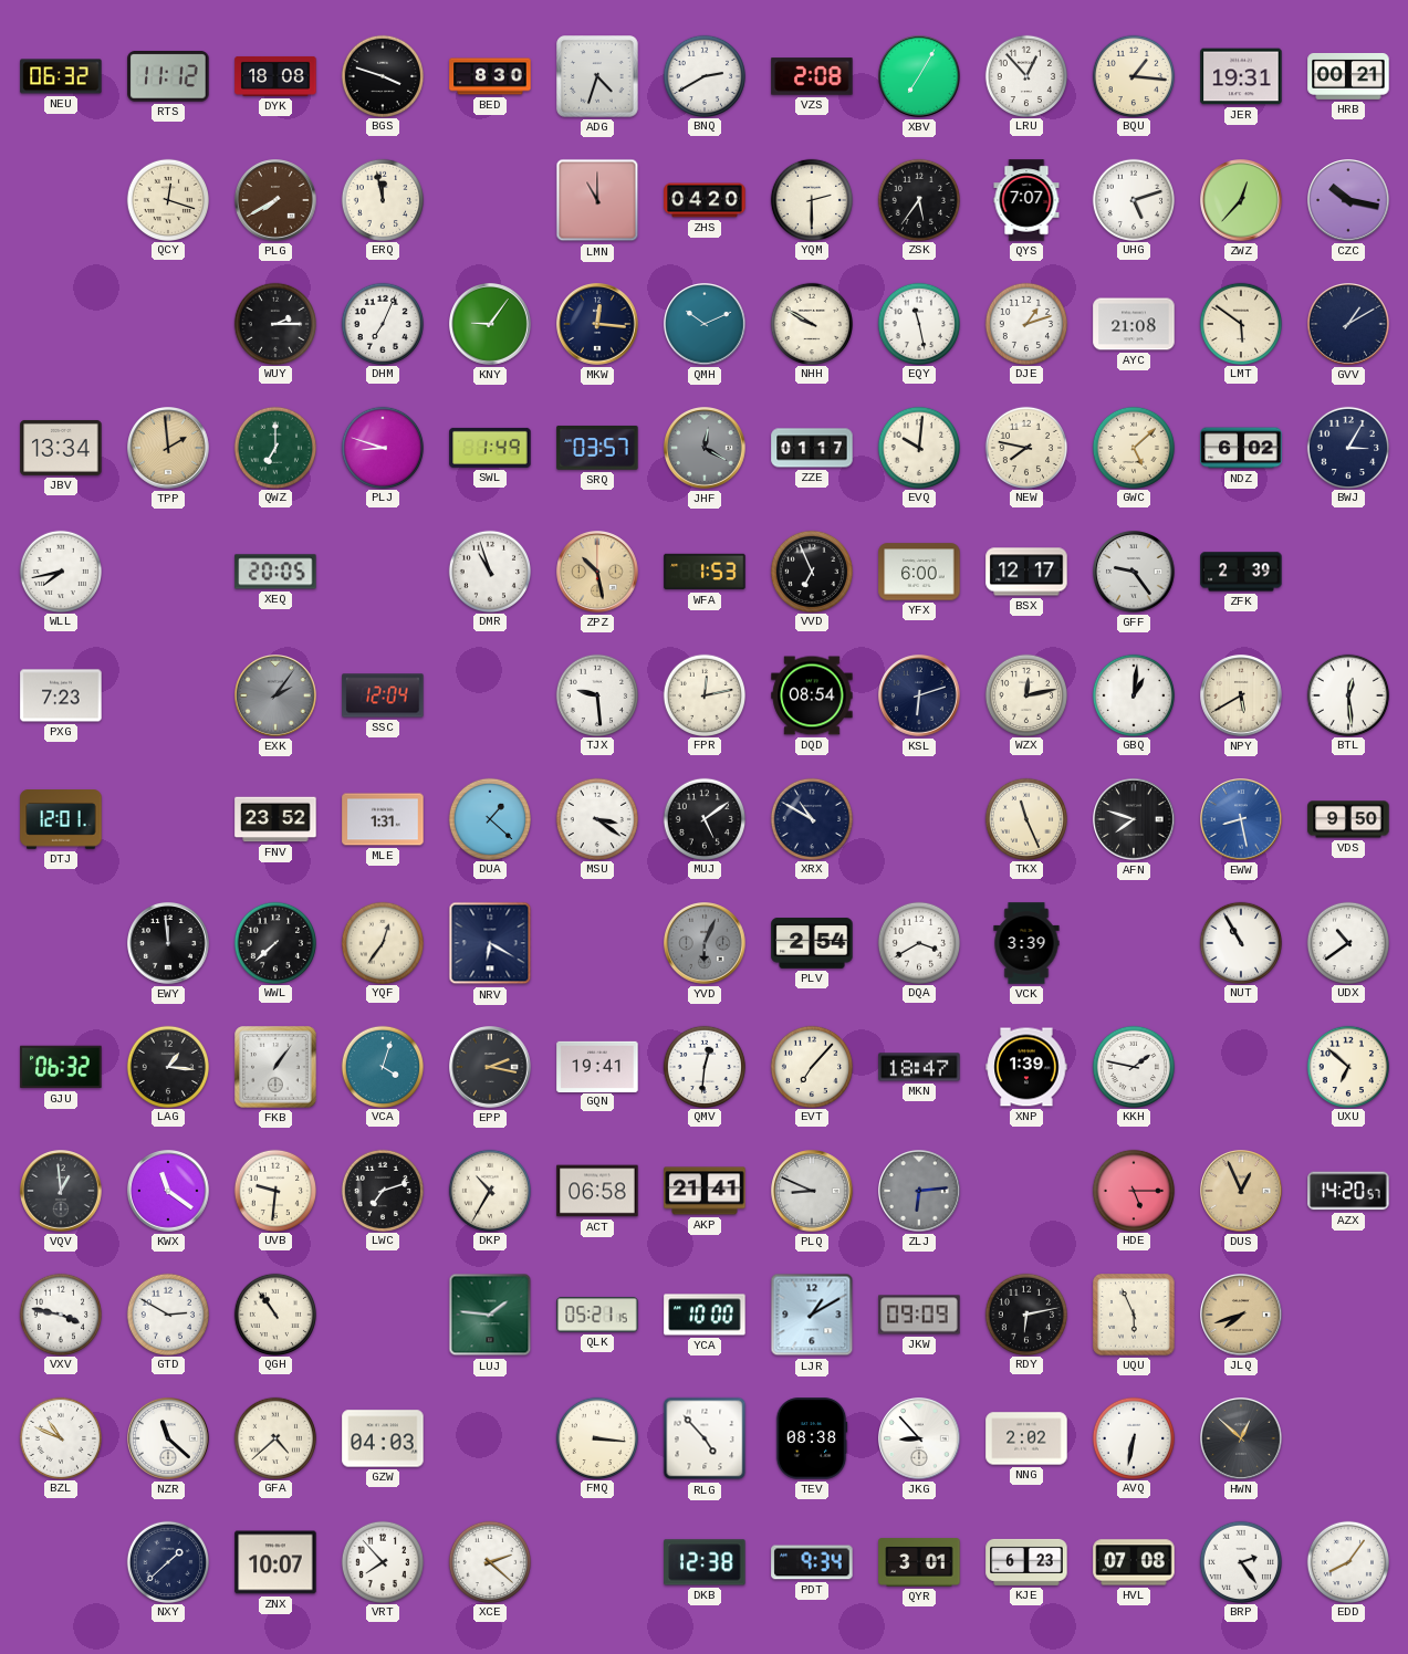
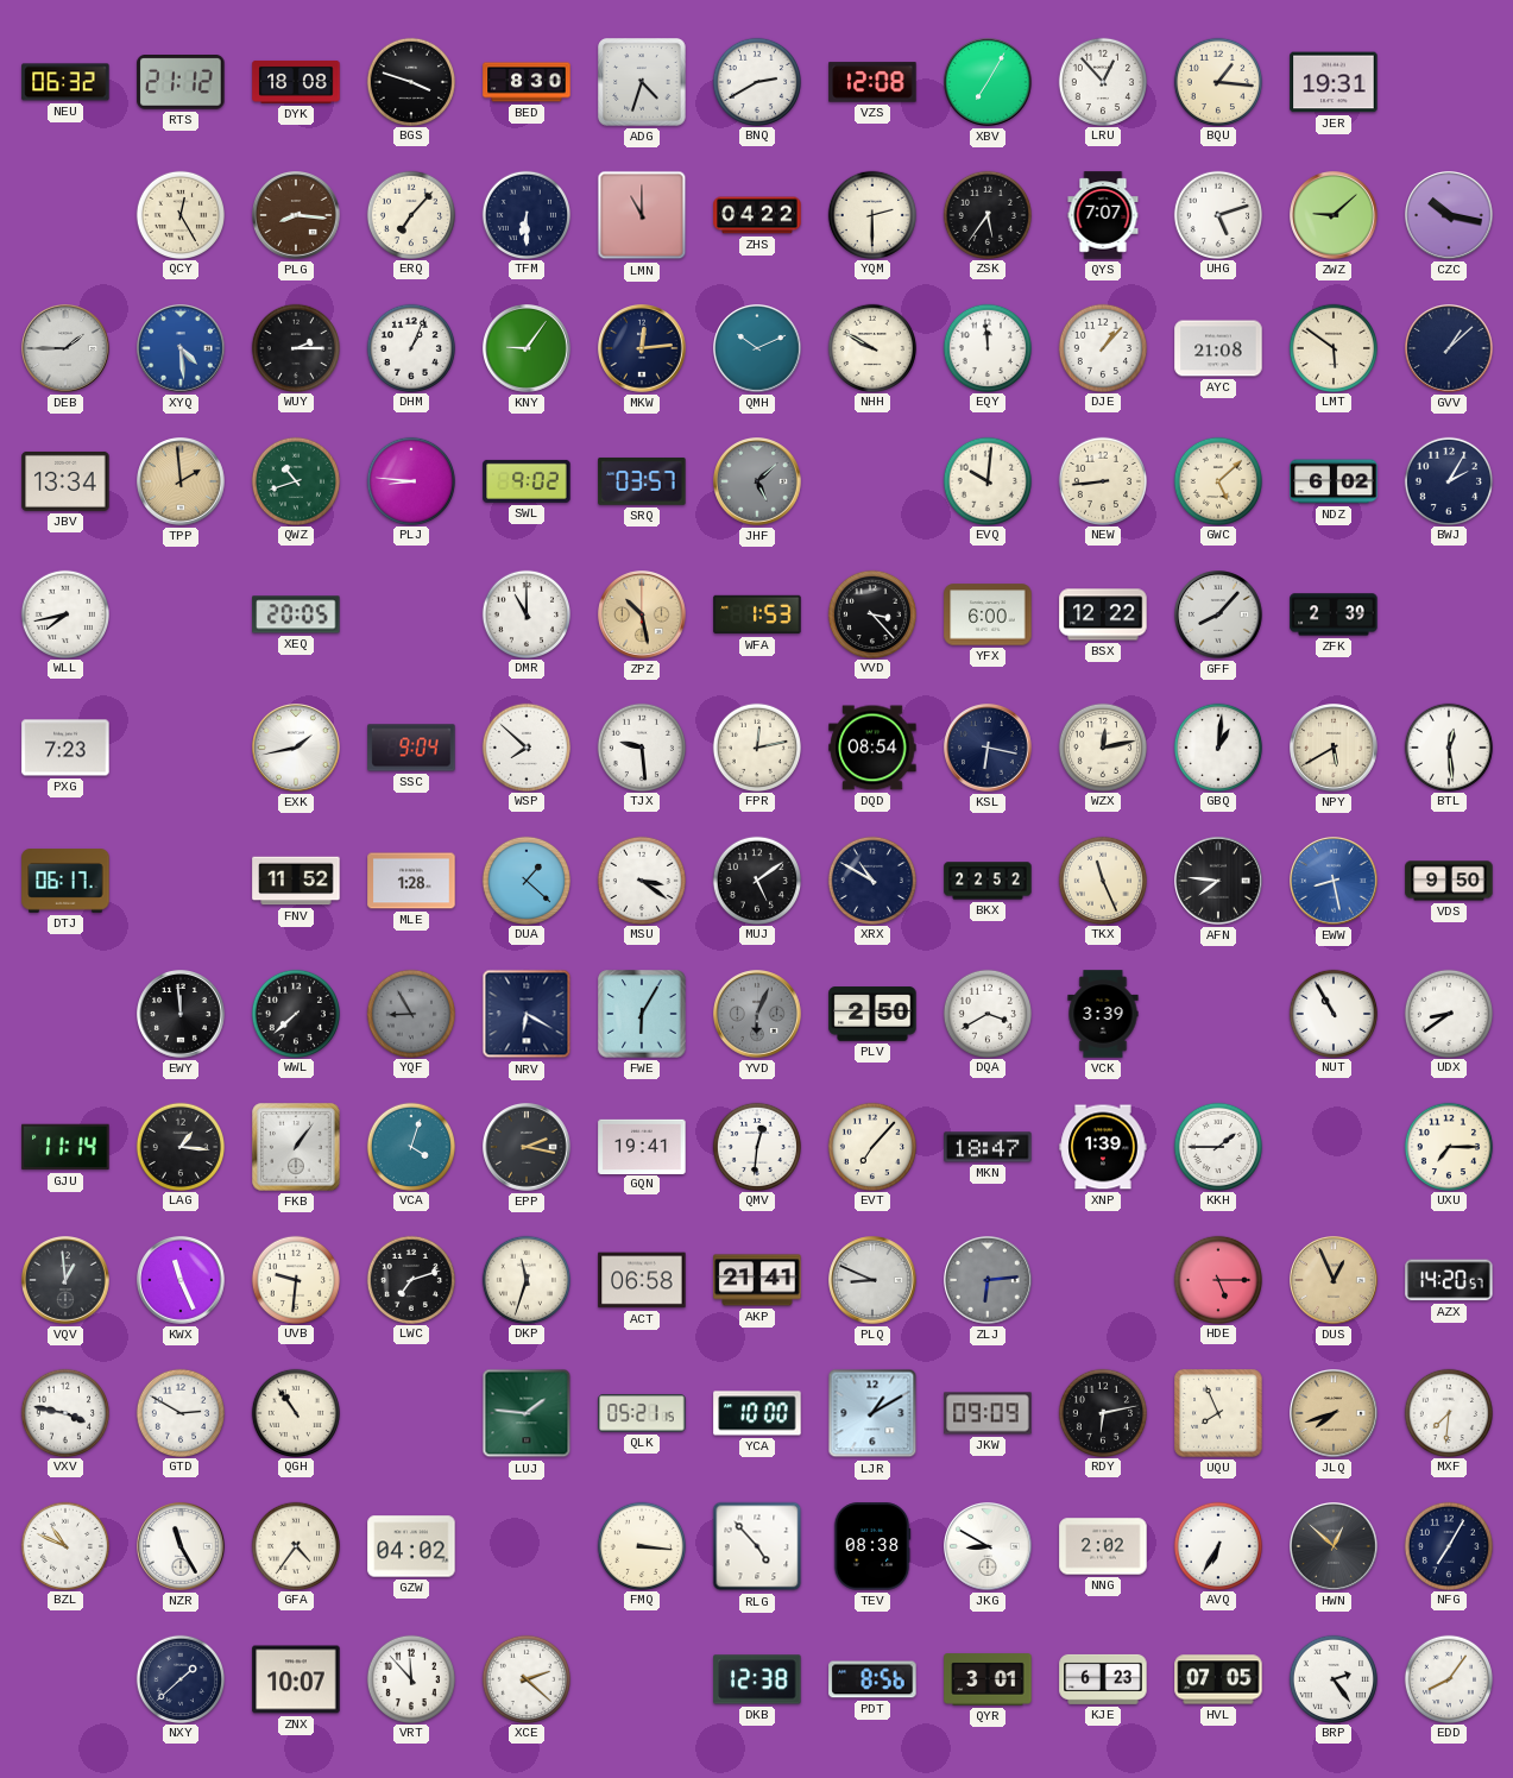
RTS: 11:12 -> 21:12
VZS: 2:08 -> 12:08
HRB: 00:21 -> none
QCY: 12:18 -> 12:25
PLG: 7:40 -> 8:16
ERQ: 11:58 -> 7:07
TFM: none -> 6:30
ZHS: 04:20 -> 04:22
ZWZ: 12:37 -> 9:08
DEB: none -> 1:45
XYQ: none -> 4:29
DHM: 7:04 -> 1:04
MKW: 12:16 -> 12:14
EQY: 11:28 -> 11:59
DJE: 1:12 -> 1:07
GVV: 1:10 -> 1:08
QWZ: 7:00 -> 10:42
PLJ: 8:48 -> 8:46
SWL: 1:49 -> 9:02
JHF: 12:20 -> 5:08
ZZE: 01:17 -> none
NEW: 7:47 -> 8:44
BWJ: 3:05 -> 2:05
DMR: 10:57 -> 11:00
VVD: 6:56 -> 3:23
BSX: 12:17 -> 12:22
GFF: 9:24 -> 8:07
EXK: 2:06 -> 1:43
EXK dial: grey -> white
SSC: 12:04 -> 9:04
WSP: none -> 7:52
KSL: 6:12 -> 6:17
DTJ: 12:01 -> 06:17
FNV: 23:52 -> 11:52
MLE: 1:31 -> 1:28
BKX: none -> 22:52
AFN: 7:48 -> 7:46
YQF: 12:36 -> 8:55
YQF dial: cream -> grey
FWE: none -> 6:05
PLV: 2:54 -> 2:50
UDX: 10:39 -> 8:39
GJU: 06:32 -> 11:14
KKH: 1:47 -> 1:45
UXU: 6:52 -> 7:15
KWX: 11:21 -> 11:26
DKP: 10:35 -> 11:33
UQU: 5:56 -> 7:56
MXF: none -> 7:31
NZR: 11:22 -> 11:25
GFA: 4:38 -> 4:36
GZW: 04:03 -> 04:02
JKG: 8:53 -> 8:50
AVQ: 6:32 -> 6:35
NFG: none -> 7:05
VRT: 7:53 -> 11:53
PDT: 9:34 -> 8:56
HVL: 07:08 -> 07:05
